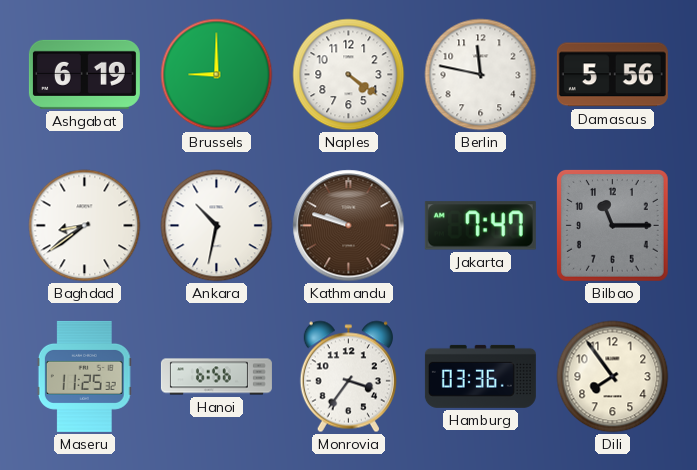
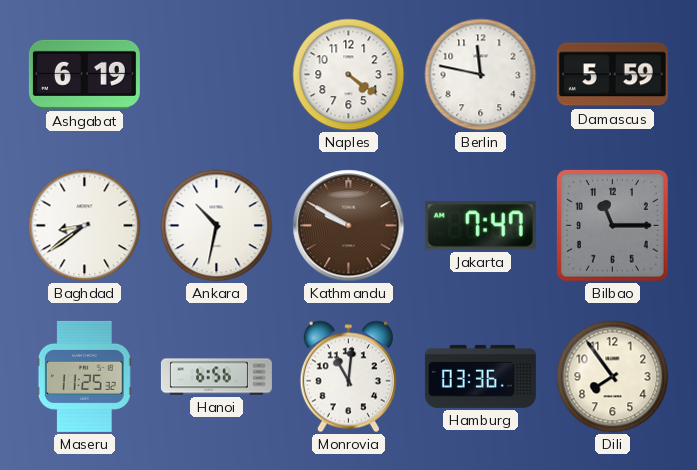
Brussels: 9:00 -> none
Damascus: 5:56 -> 5:59
Kathmandu: 9:48 -> 9:50
Monrovia: 3:36 -> 11:01
